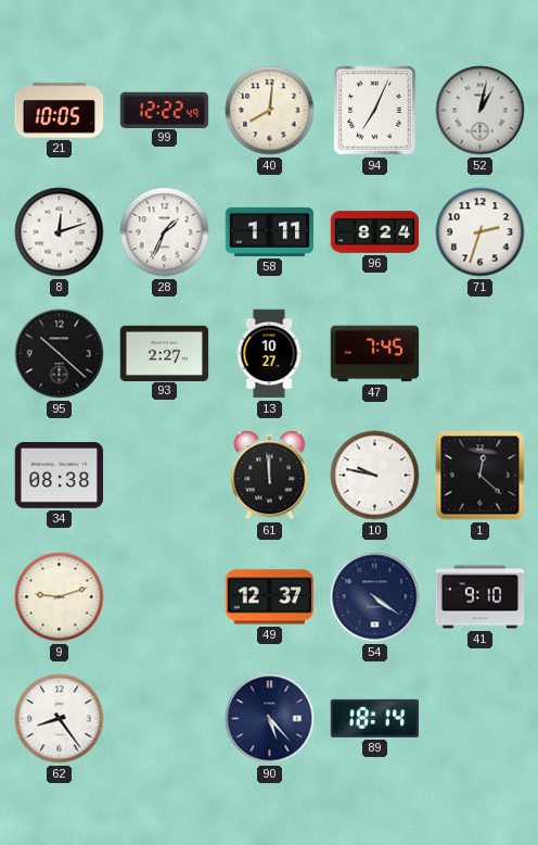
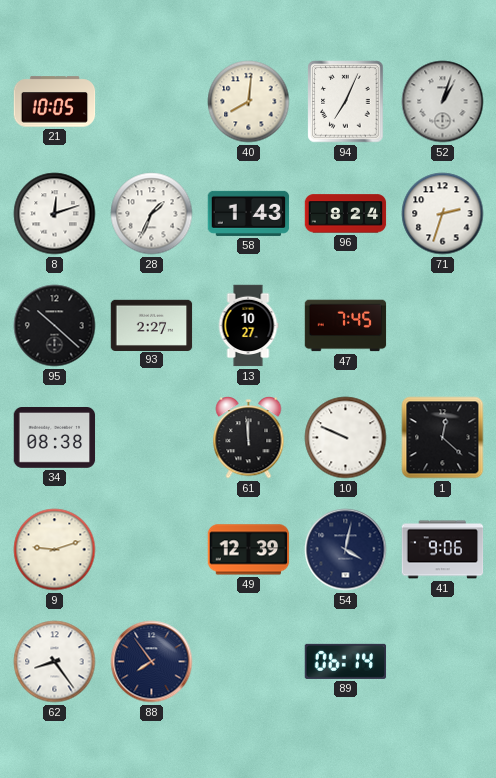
99: 12:22 -> none
52: 1:02 -> 1:03
58: 1:11 -> 1:43
10: 9:47 -> 9:49
49: 12:37 -> 12:39
54: 4:21 -> 4:02
41: 9:10 -> 9:06
88: none -> 7:54
90: 5:23 -> none
89: 18:14 -> 06:14
